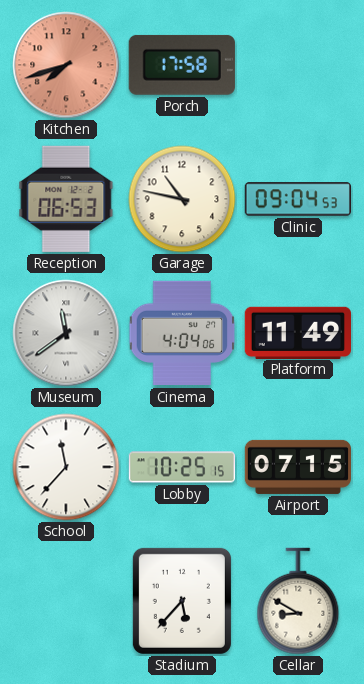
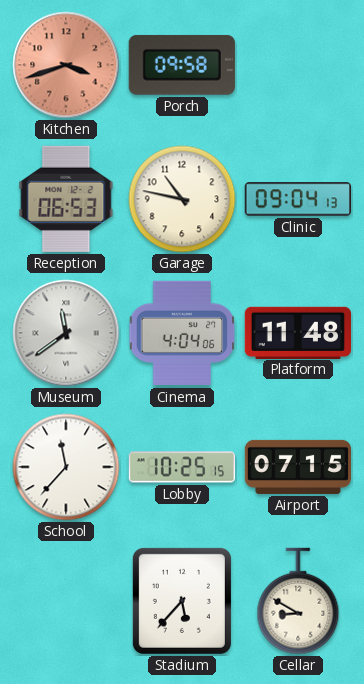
Kitchen: 7:42 -> 3:42
Porch: 17:58 -> 09:58
Clinic: 09:04:53 -> 09:04:13
Platform: 11:49 -> 11:48
